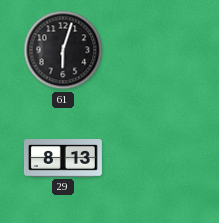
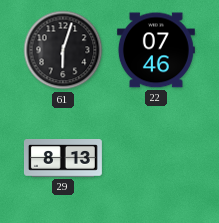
22: none -> 07:46
